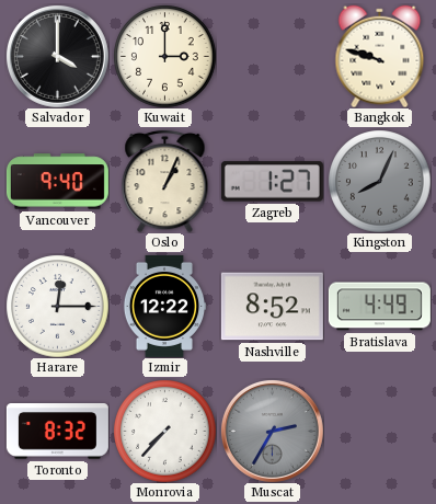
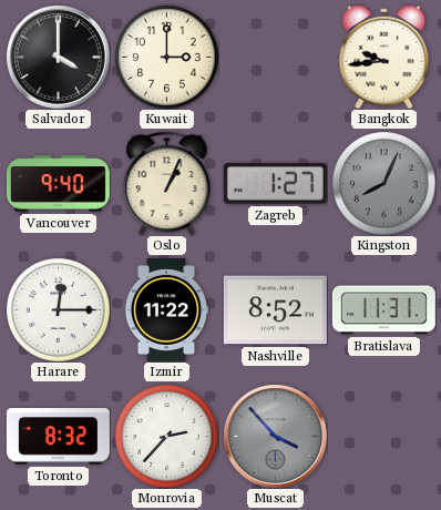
Bangkok: 9:48 -> 9:44
Izmir: 12:22 -> 11:22
Bratislava: 4:49 -> 11:31
Monrovia: 7:37 -> 2:37
Muscat: 2:35 -> 3:53
